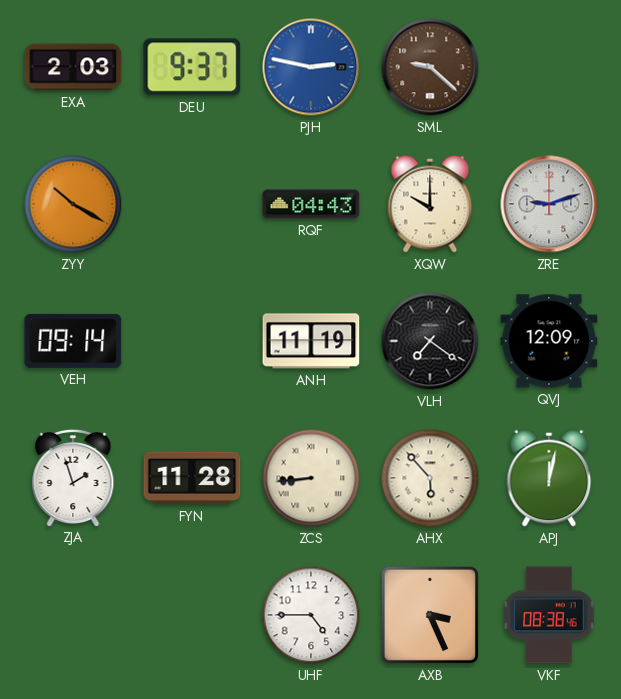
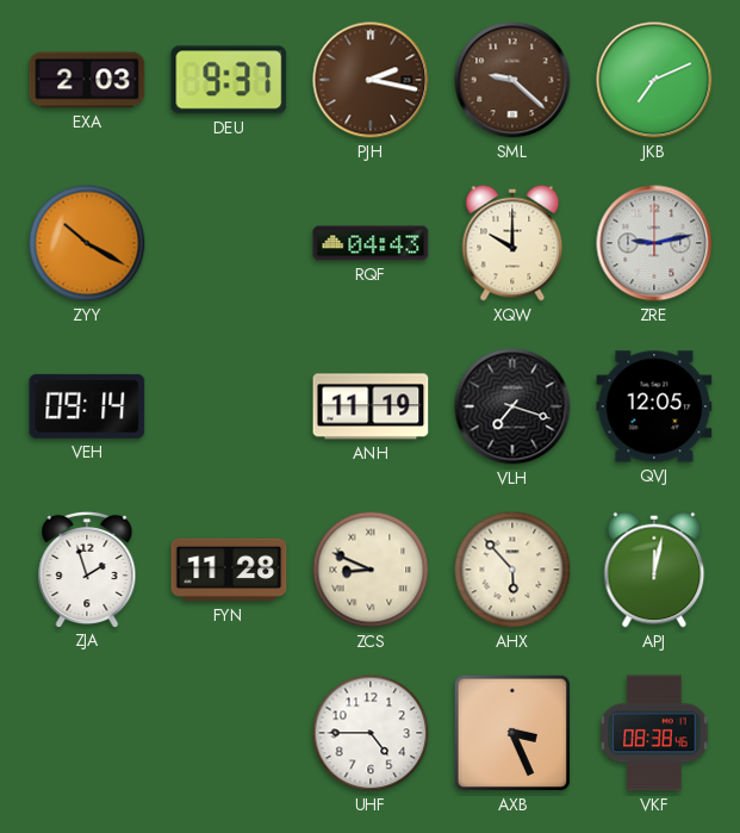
PJH: 2:47 -> 2:17
PJH dial: blue -> brown
JKB: none -> 7:11
ZRE: 9:12 -> 9:13
VLH: 7:21 -> 7:18
QVJ: 12:09 -> 12:05
ZCS: 8:44 -> 8:49
